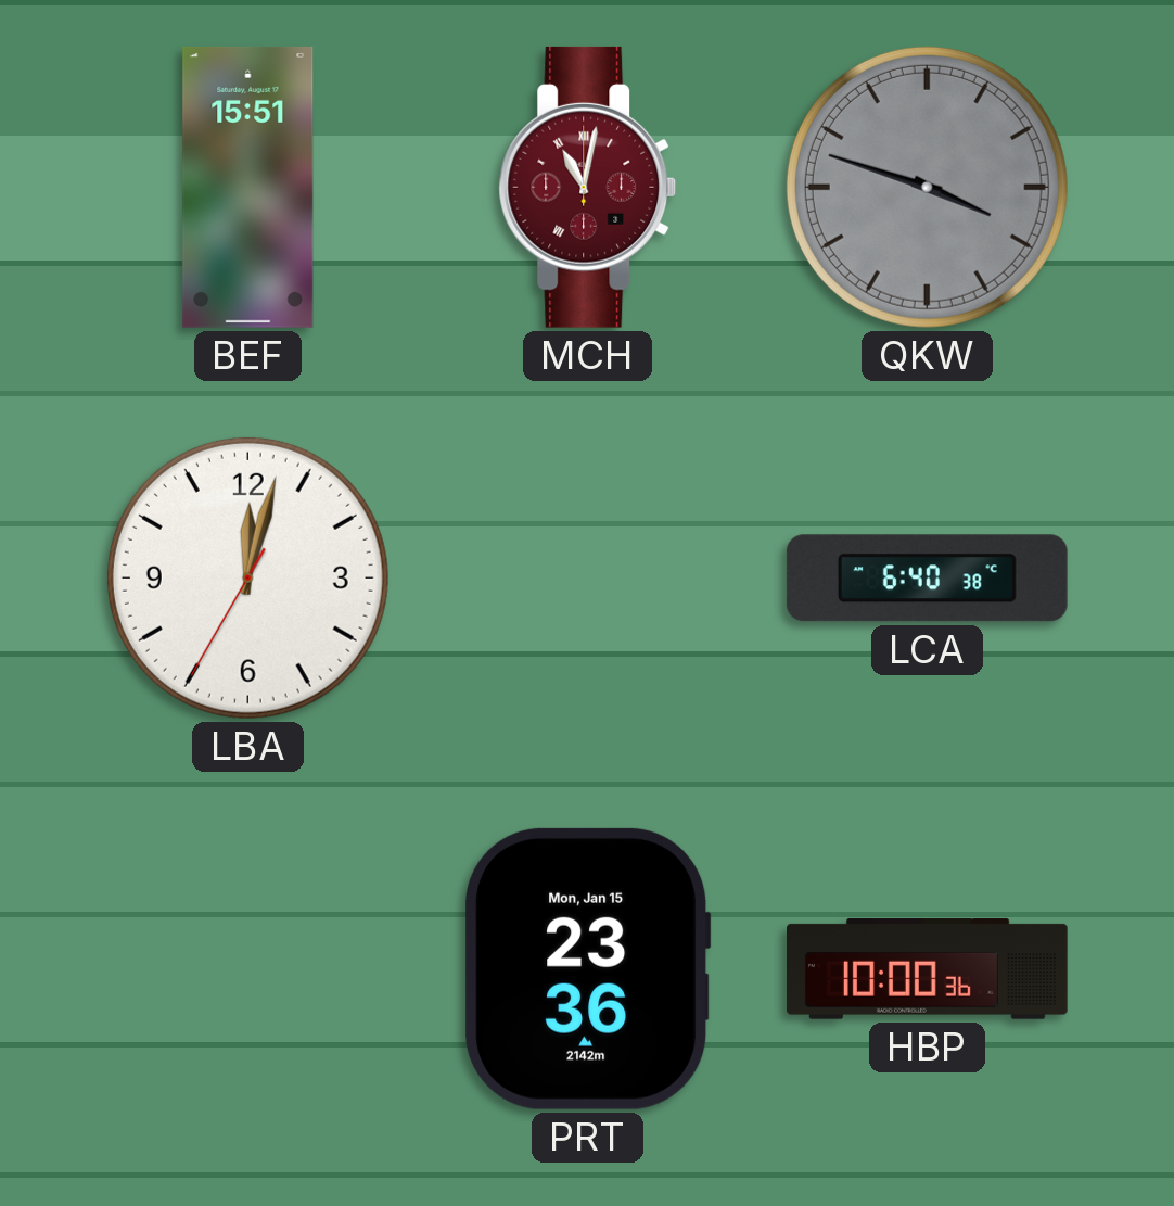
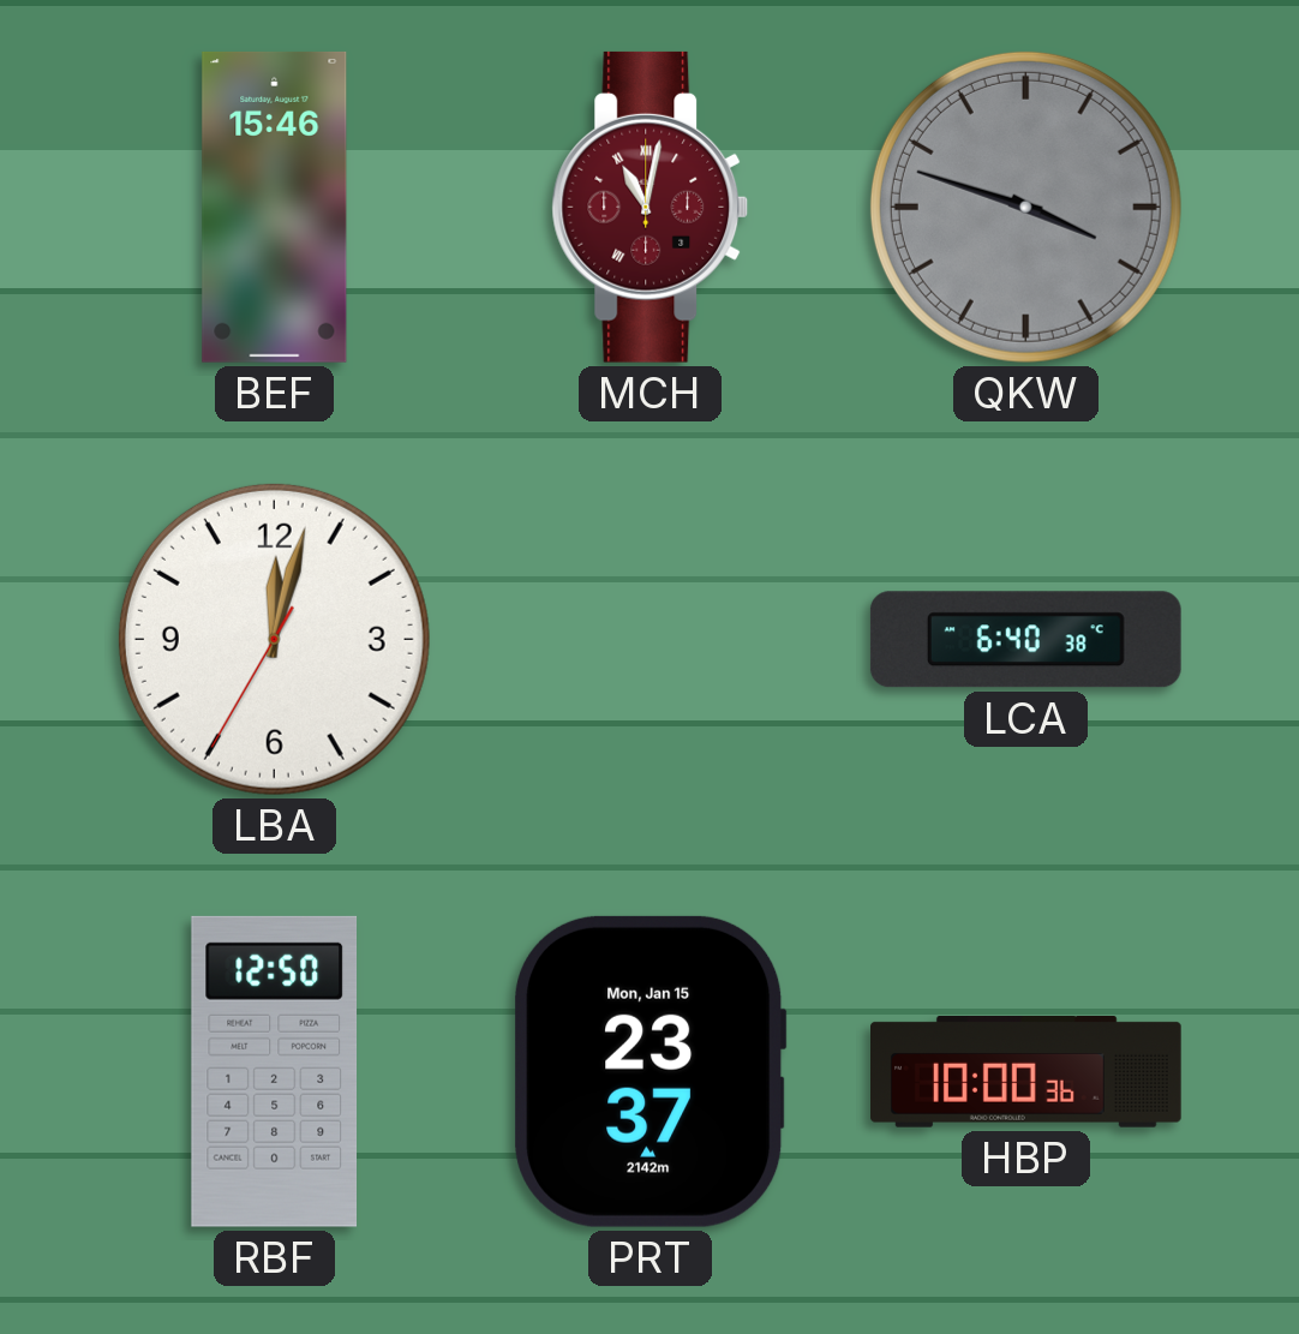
BEF: 15:51 -> 15:46
RBF: none -> 12:50
PRT: 23:36 -> 23:37
